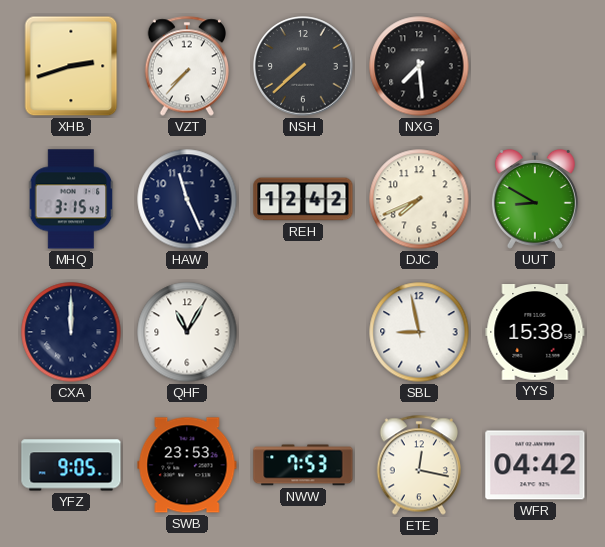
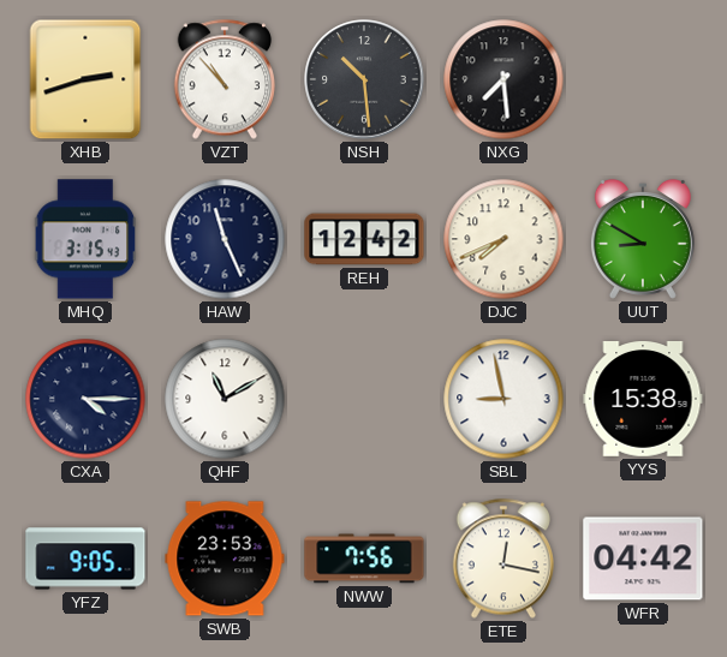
VZT: 7:37 -> 10:53
NSH: 7:38 -> 10:29
CXA: 12:00 -> 4:15
QHF: 11:05 -> 11:10
NWW: 7:53 -> 7:56
